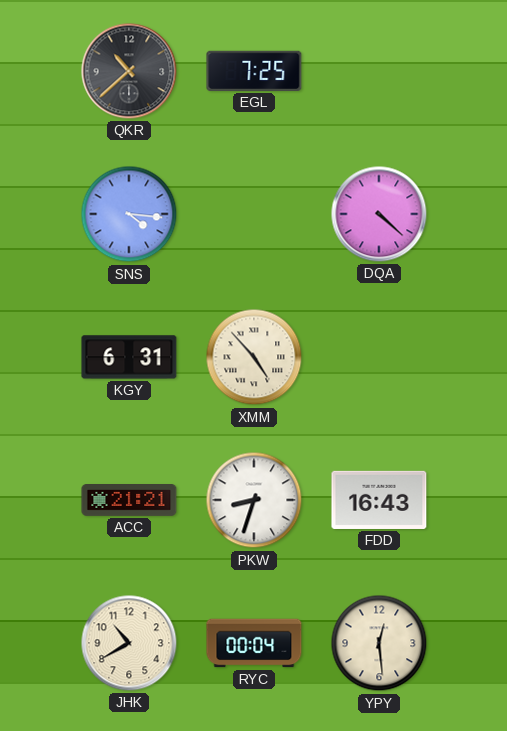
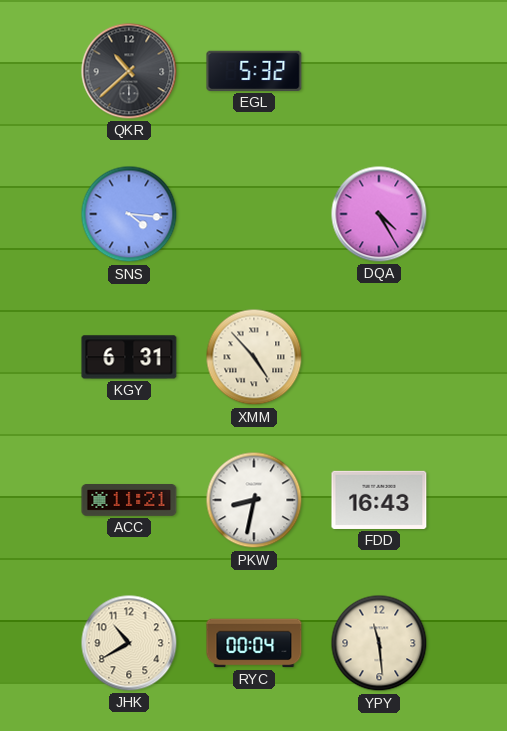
EGL: 7:25 -> 5:32
DQA: 4:22 -> 4:25
ACC: 21:21 -> 11:21
PKW: 8:33 -> 8:32
YPY: 12:29 -> 11:29
